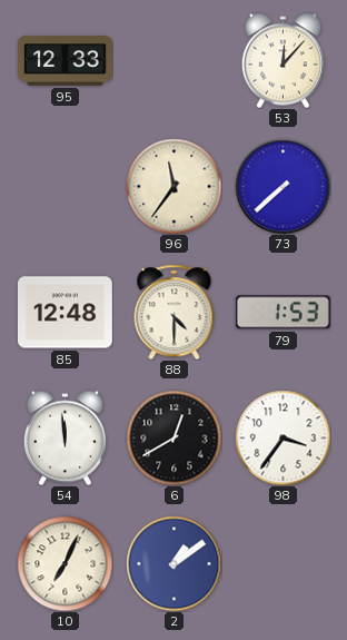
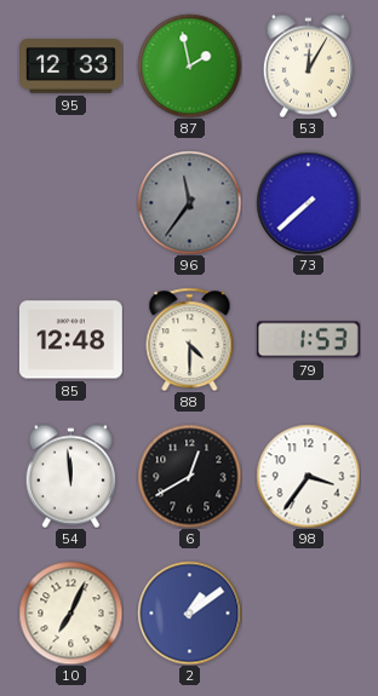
87: none -> 1:58
53: 12:07 -> 12:05
96 dial: cream -> grey
